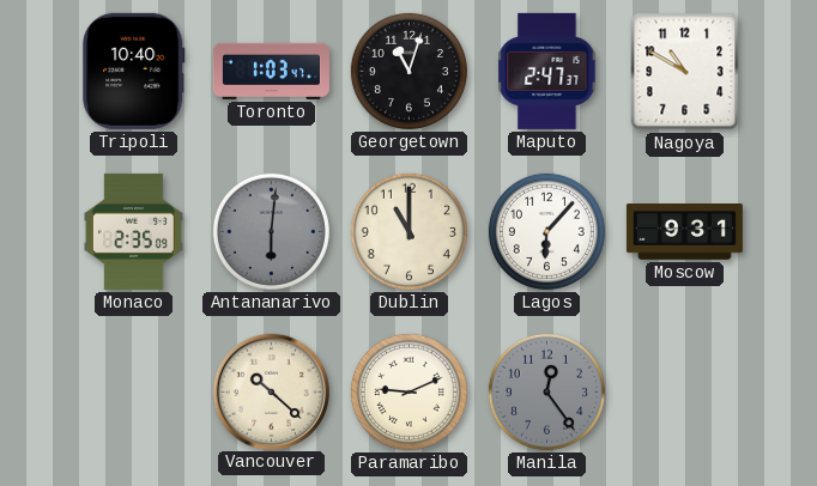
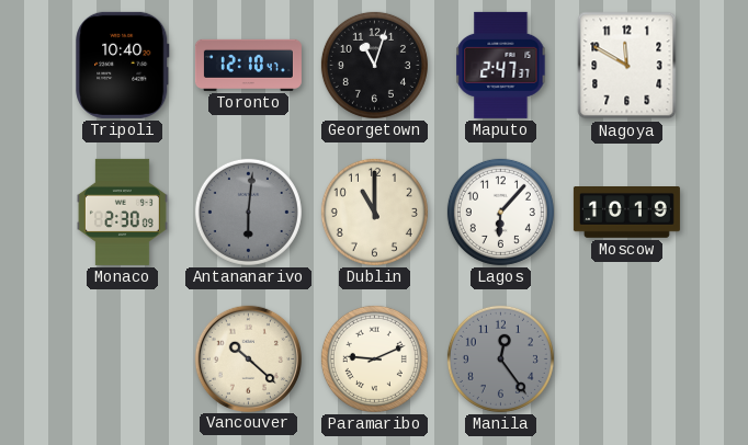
Toronto: 1:03 -> 12:10
Nagoya: 10:50 -> 11:50
Monaco: 2:35 -> 2:30
Moscow: 9:31 -> 10:19
